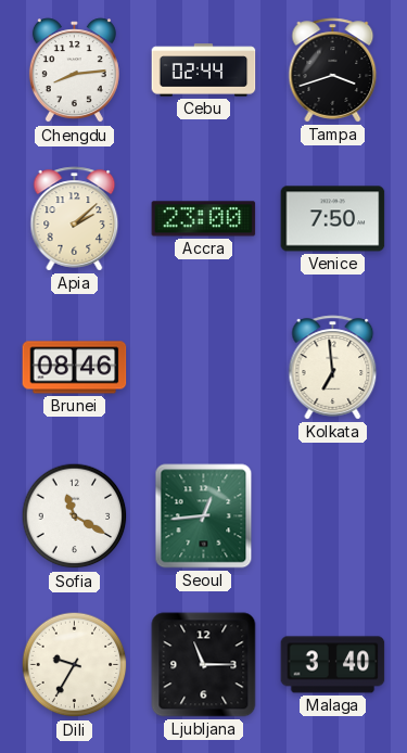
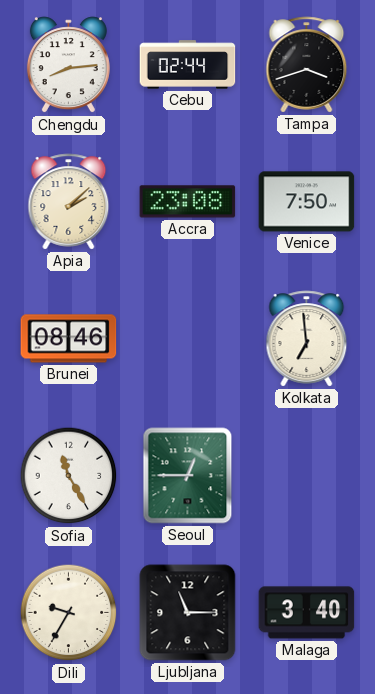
Accra: 23:00 -> 23:08
Sofia: 11:20 -> 11:25
Seoul: 12:44 -> 12:45
